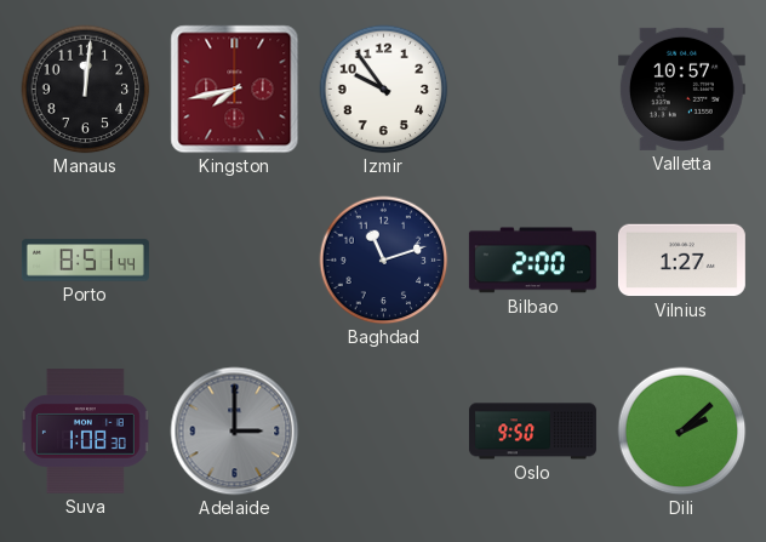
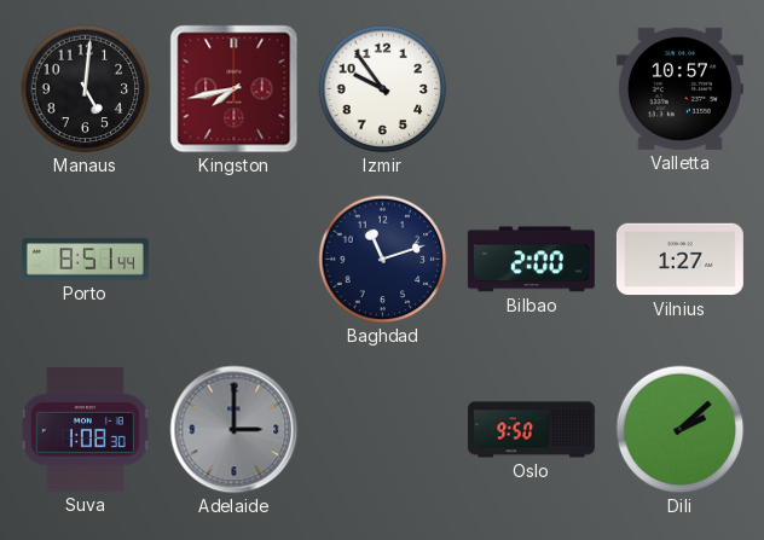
Manaus: 12:01 -> 5:01
